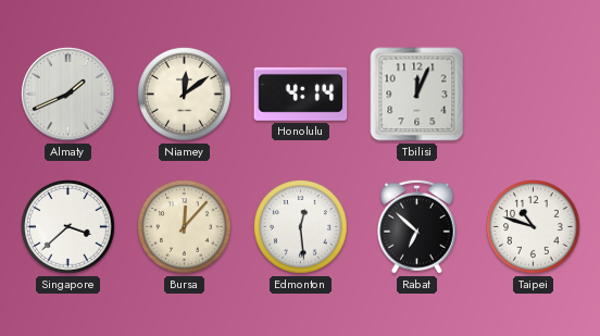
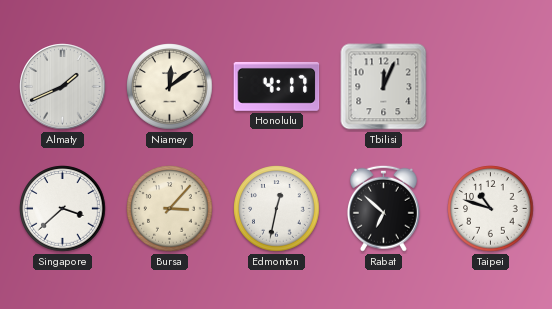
Honolulu: 4:14 -> 4:17
Bursa: 12:07 -> 3:07
Edmonton: 12:29 -> 12:32
